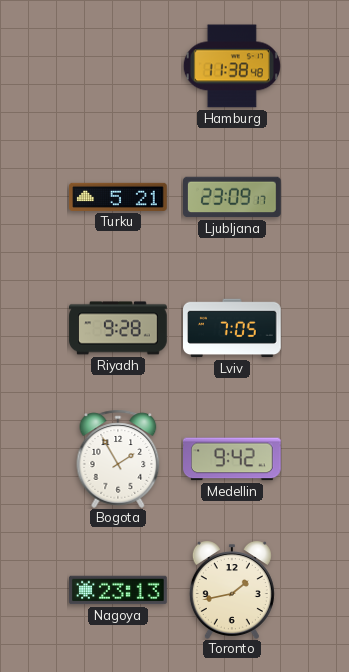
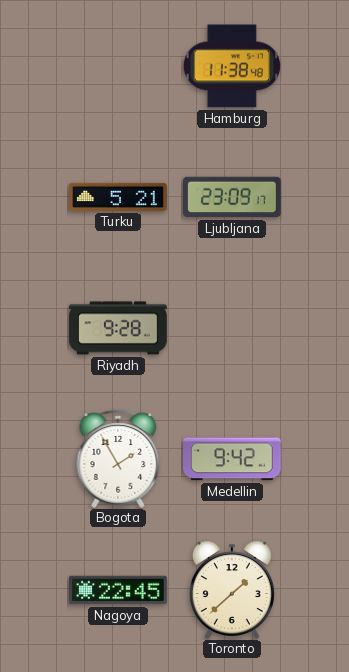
Lviv: 7:05 -> none
Nagoya: 23:13 -> 22:45
Toronto: 1:43 -> 1:38
